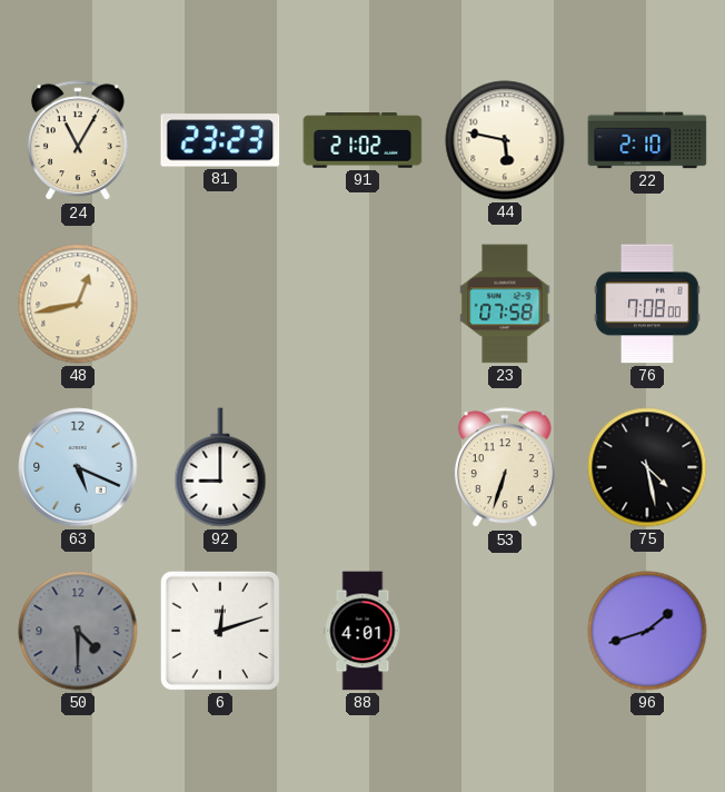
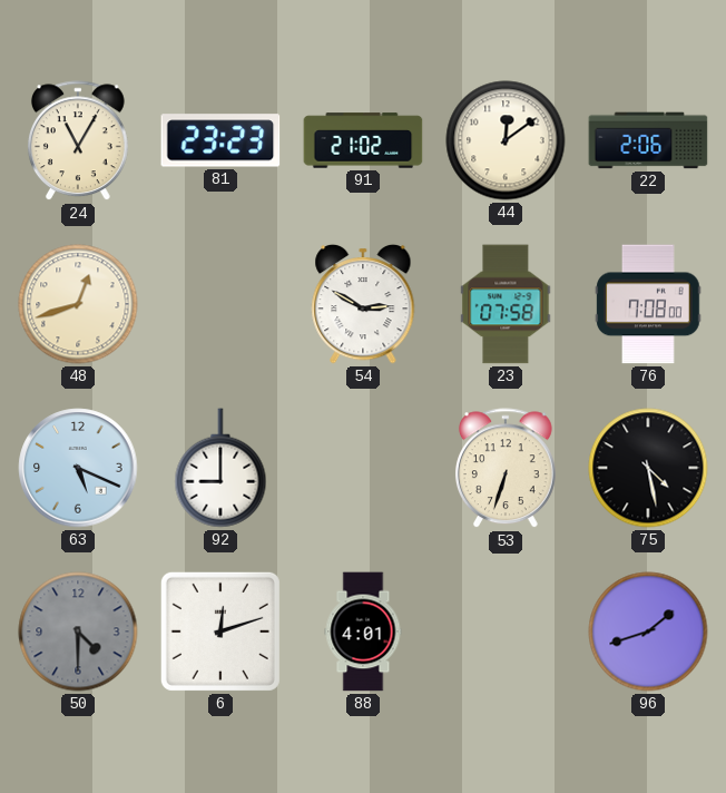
44: 5:47 -> 12:09
22: 2:10 -> 2:06
48: 12:43 -> 12:42
54: none -> 2:50
